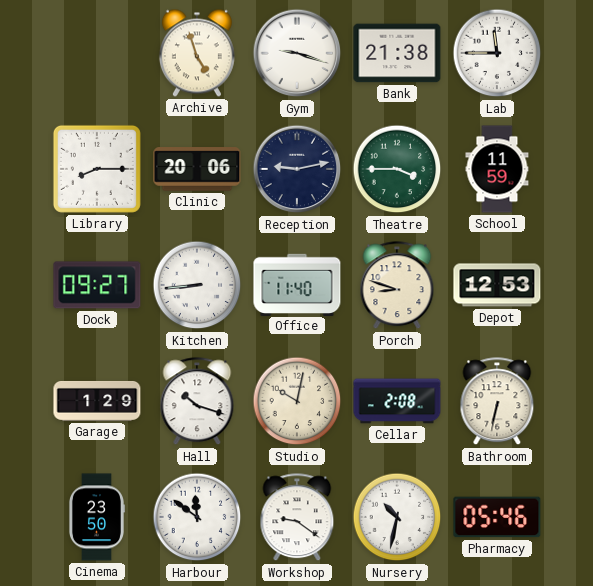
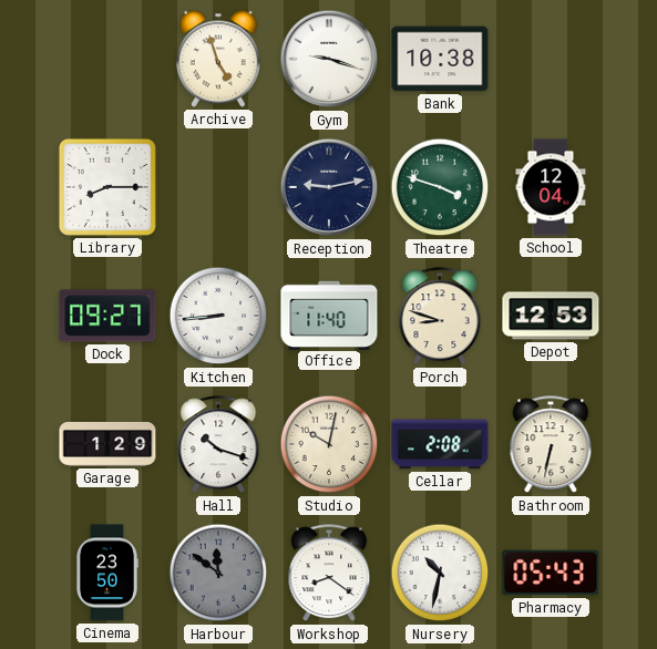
Bank: 21:38 -> 10:38
Lab: 11:45 -> none
Clinic: 20:06 -> none
Theatre: 3:45 -> 3:48
School: 11:59 -> 12:04
Harbour dial: white -> grey
Workshop: 9:21 -> 8:21
Pharmacy: 05:46 -> 05:43
